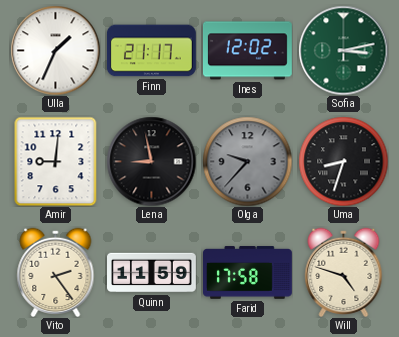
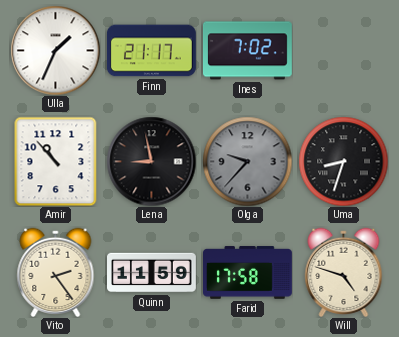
Ines: 12:02 -> 7:02
Sofia: 3:13 -> none
Amir: 9:01 -> 10:53
